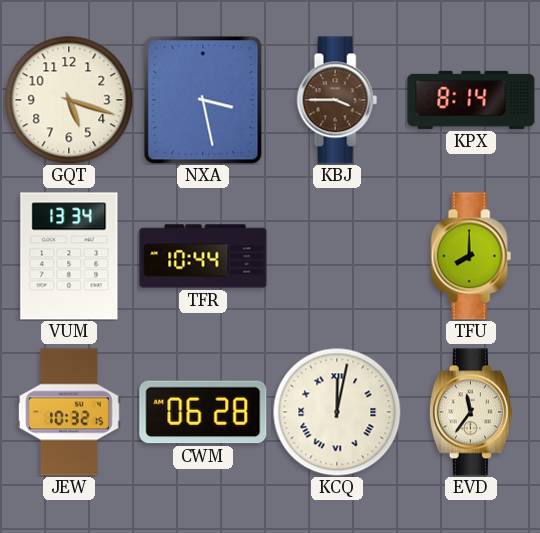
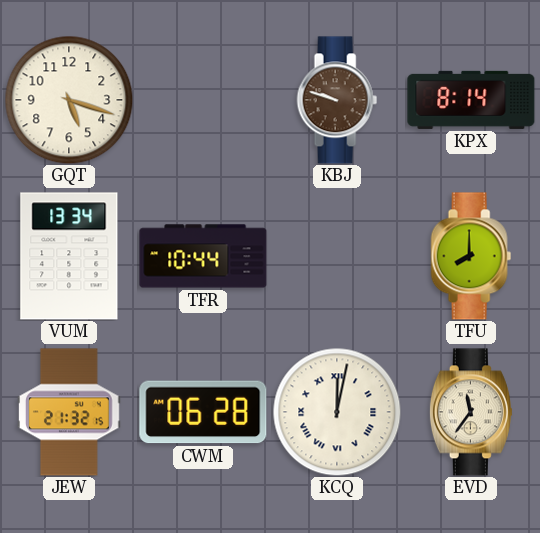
NXA: 3:28 -> none
KBJ: 3:45 -> 9:48
JEW: 10:32 -> 21:32
